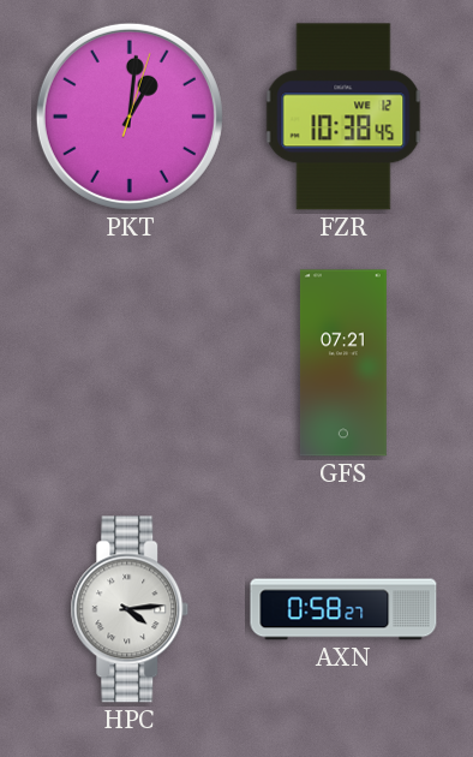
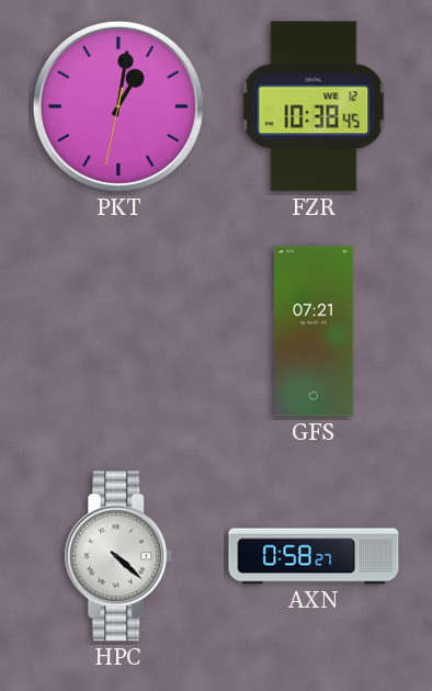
PKT: 1:01:03 -> 1:01:32
HPC: 4:14 -> 4:22
